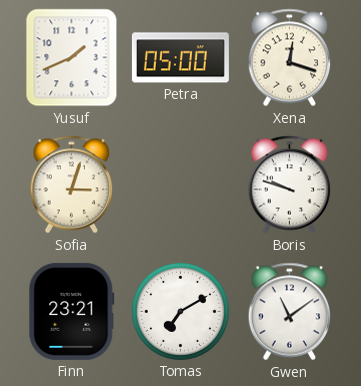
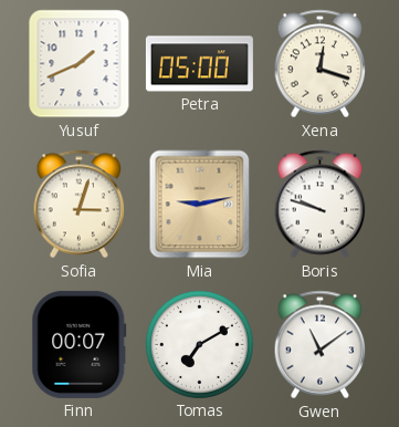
Mia: none -> 9:13
Finn: 23:21 -> 00:07
